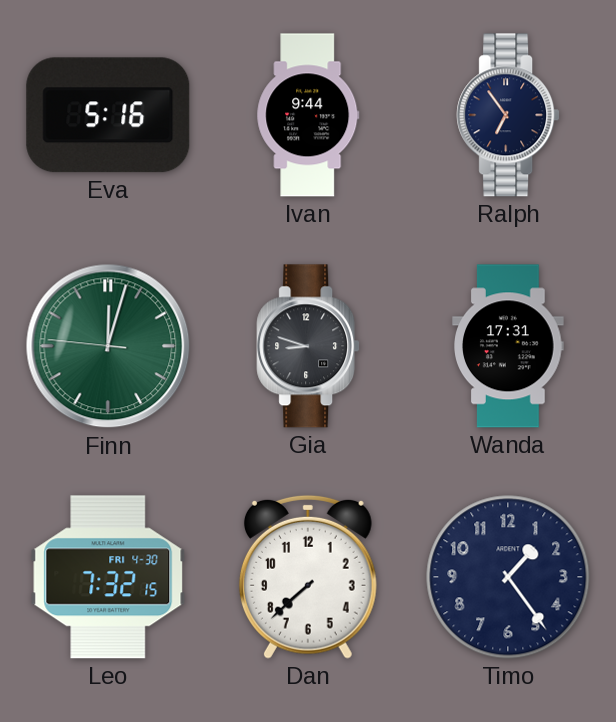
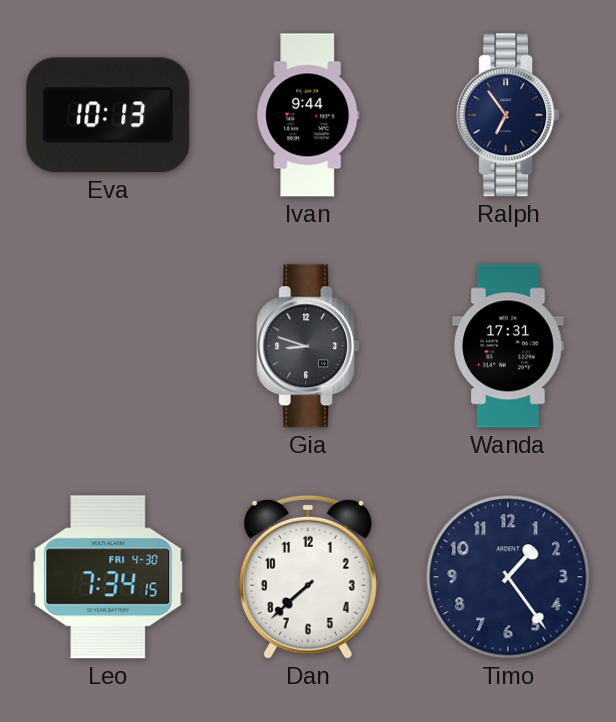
Eva: 5:16 -> 10:13
Finn: 12:02 -> none
Leo: 7:32 -> 7:34
